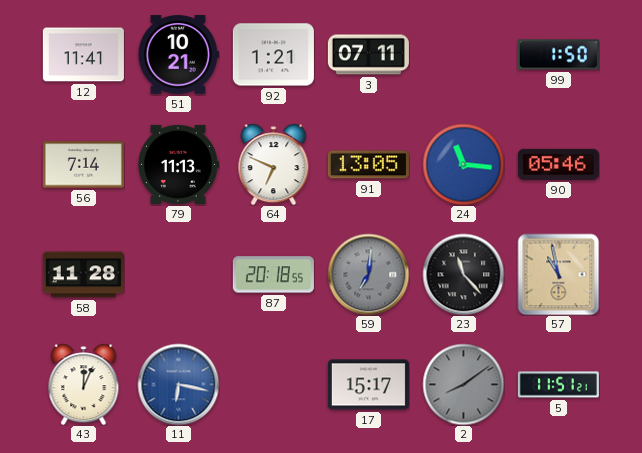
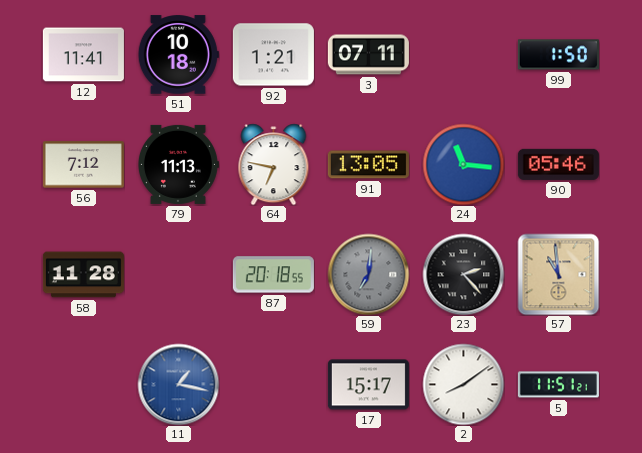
51: 10:21 -> 10:18
56: 7:14 -> 7:12
64: 6:49 -> 6:47
23: 11:23 -> 2:23
57: 10:58 -> 10:59
43: 12:04 -> none
11: 6:17 -> 1:17
2 dial: grey -> white
